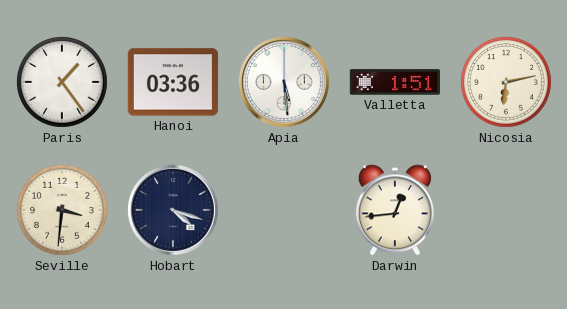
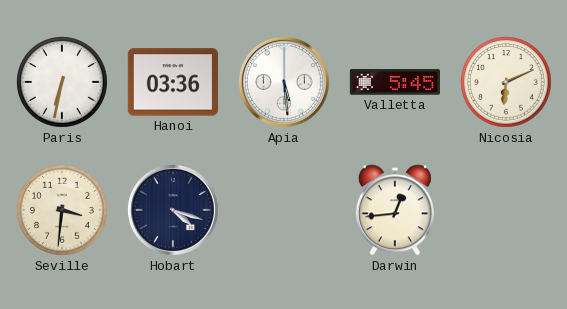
Paris: 1:24 -> 6:32
Valletta: 1:51 -> 5:45
Nicosia: 6:13 -> 6:11
